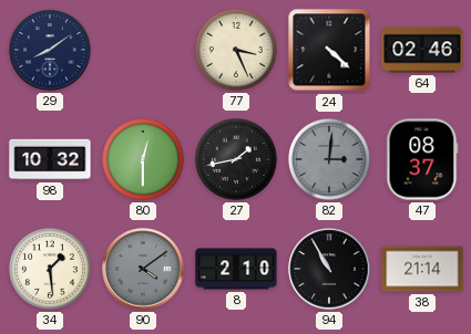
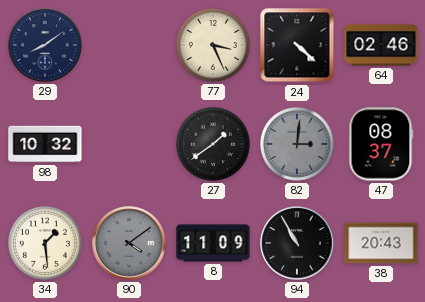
80: 12:30 -> none
27: 1:43 -> 1:39
8: 2:10 -> 11:09
38: 21:14 -> 20:43
